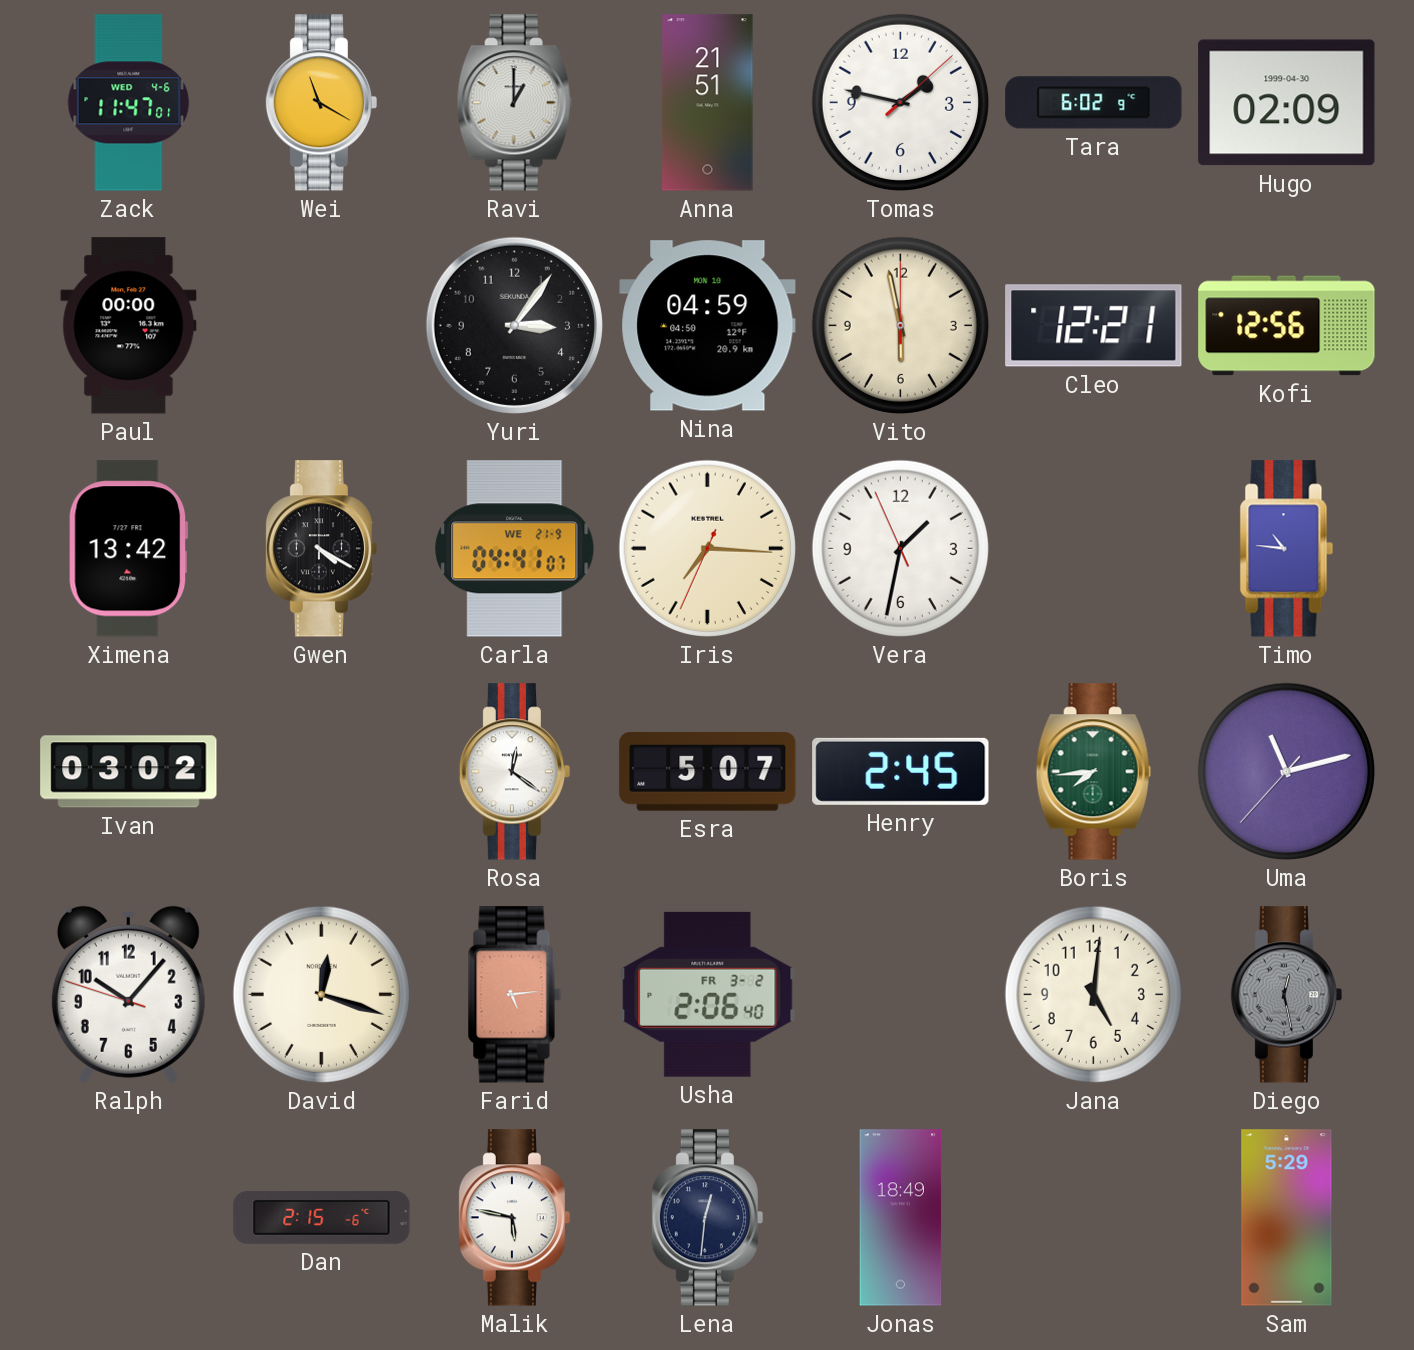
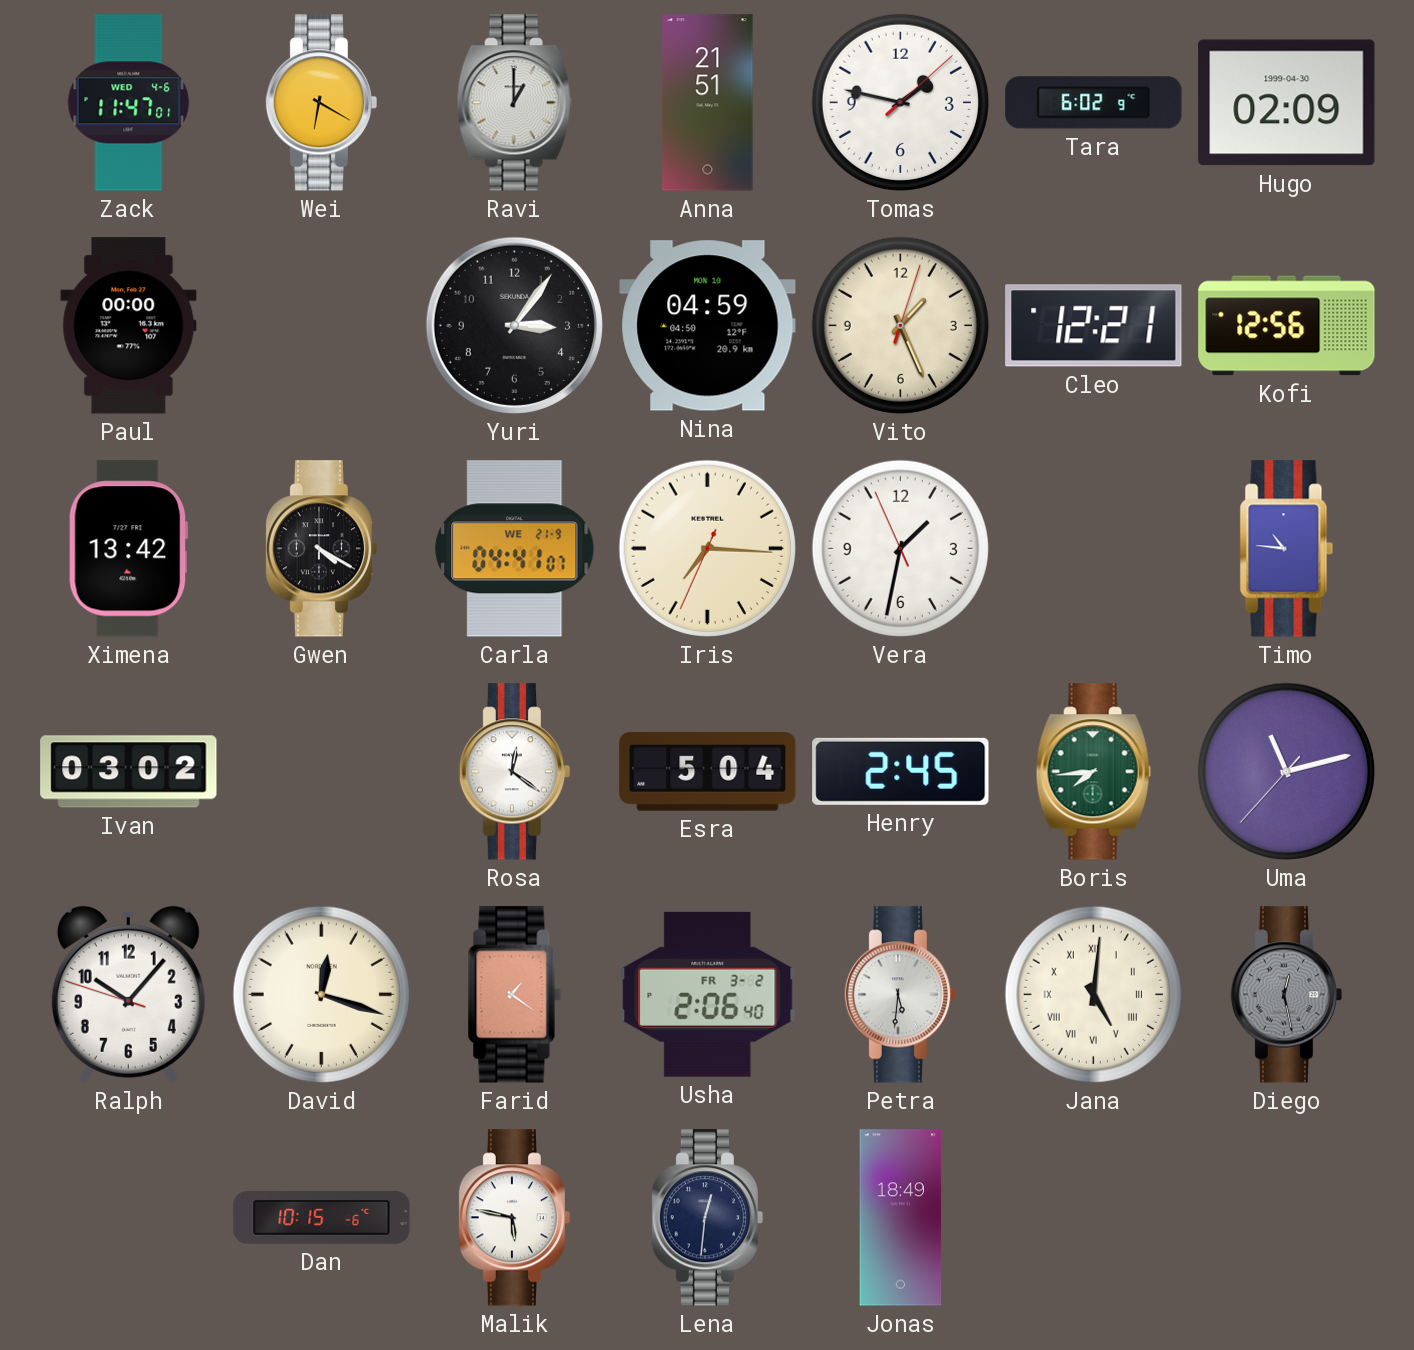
Wei: 11:20 -> 6:20
Vito: 5:58 -> 1:26
Esra: 5:07 -> 5:04
Farid: 5:14 -> 1:21
Petra: none -> 5:31
Jana numerals: Arabic -> Roman
Dan: 2:15 -> 10:15
Sam: 5:29 -> none
